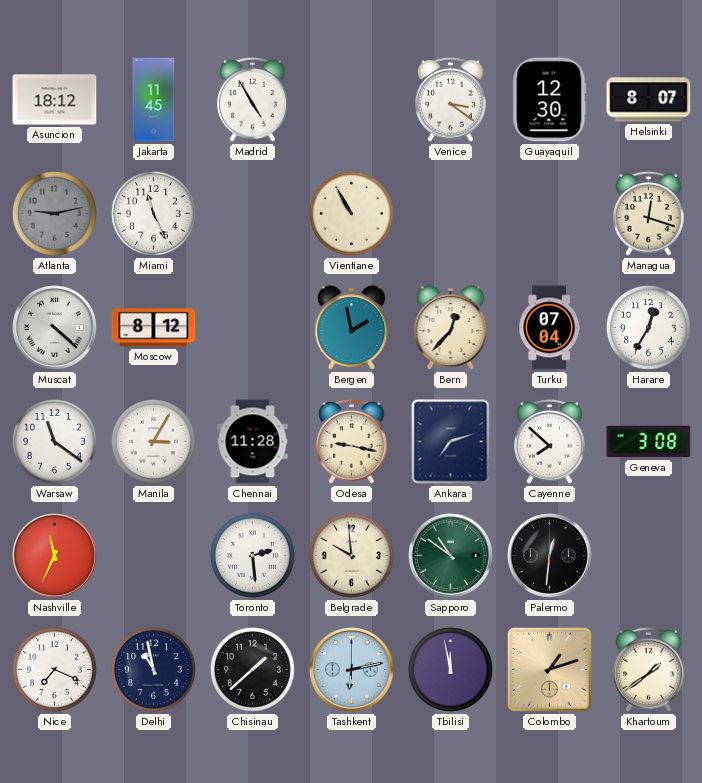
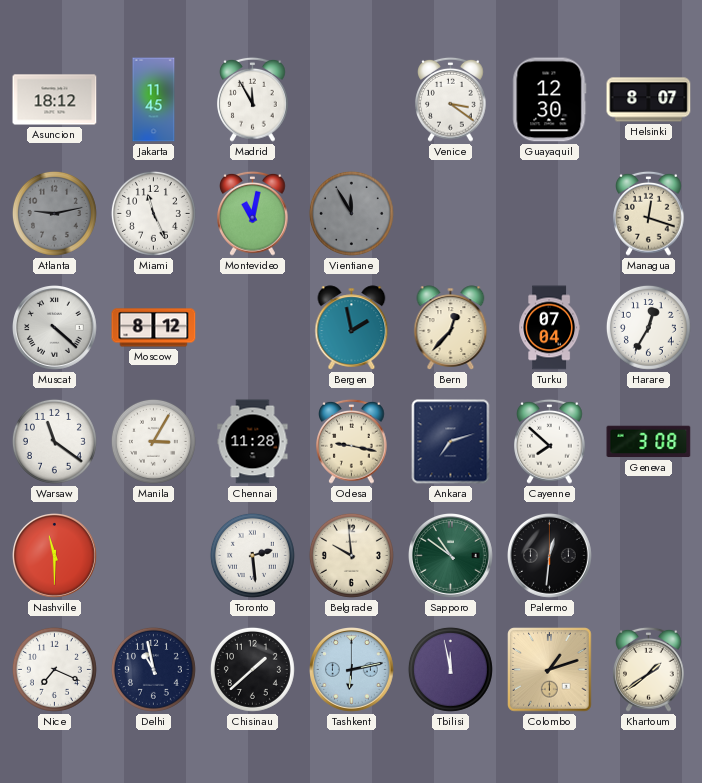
Madrid: 4:55 -> 11:55
Montevideo: none -> 11:02
Vientiane: 10:55 -> 11:55
Vientiane dial: cream -> grey
Nashville: 11:34 -> 11:30
